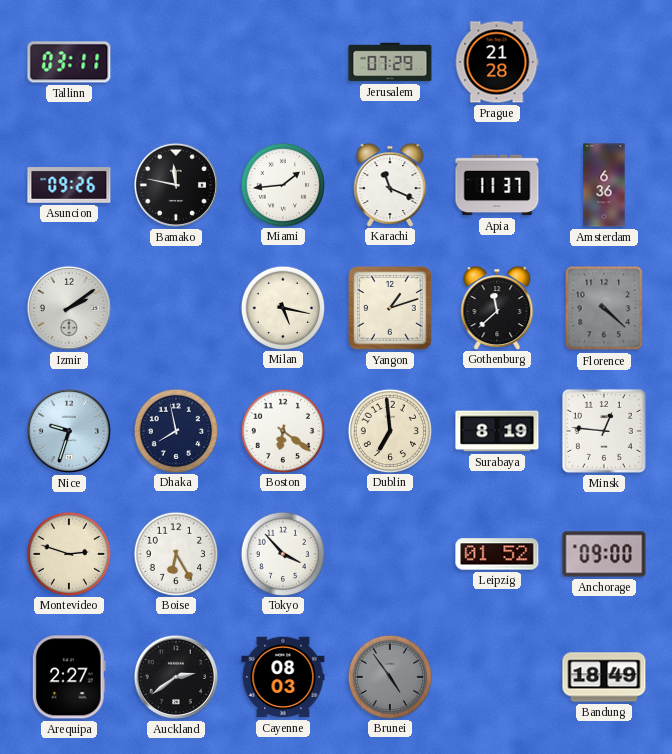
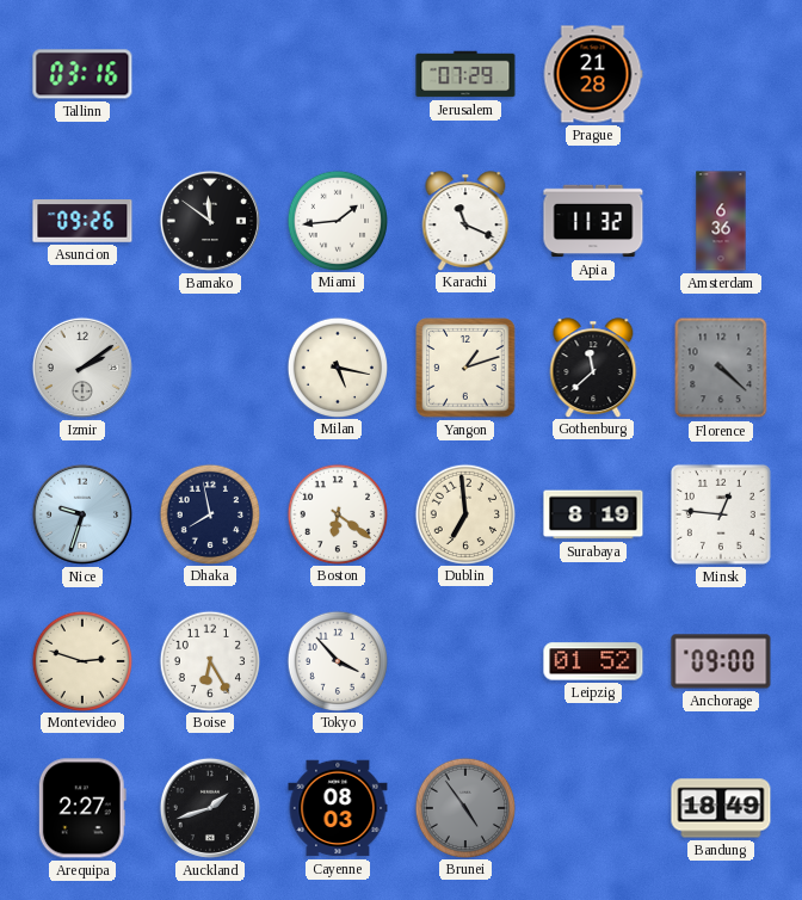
Tallinn: 03:11 -> 03:16
Bamako: 11:47 -> 11:51
Apia: 11:37 -> 11:32
Auckland: 2:39 -> 1:42
